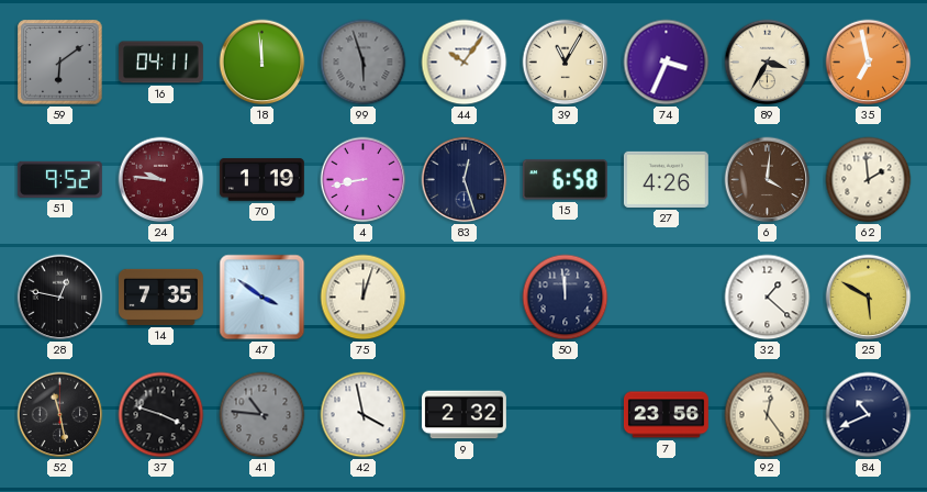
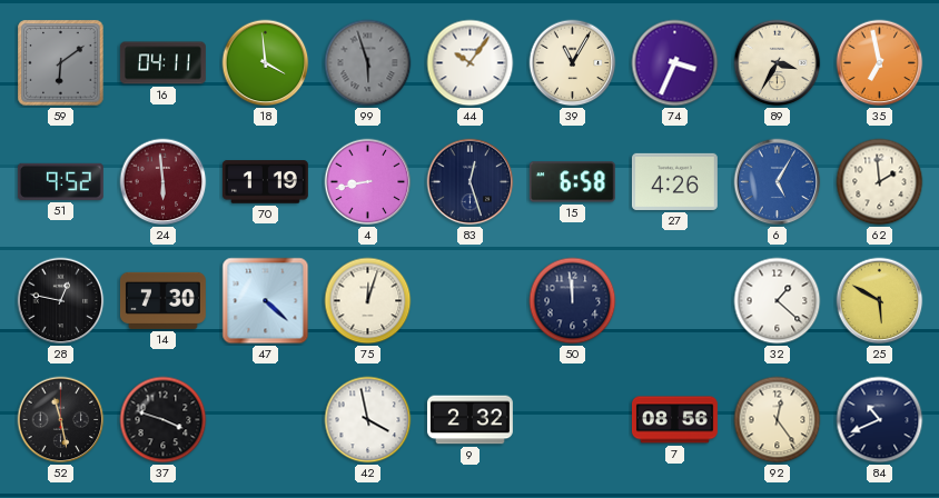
18: 11:59 -> 3:59
24: 9:46 -> 5:59
6: 4:01 -> 5:05
6 dial: brown -> blue
14: 7:35 -> 7:30
47: 3:51 -> 4:22
41: 10:46 -> none
7: 23:56 -> 08:56
